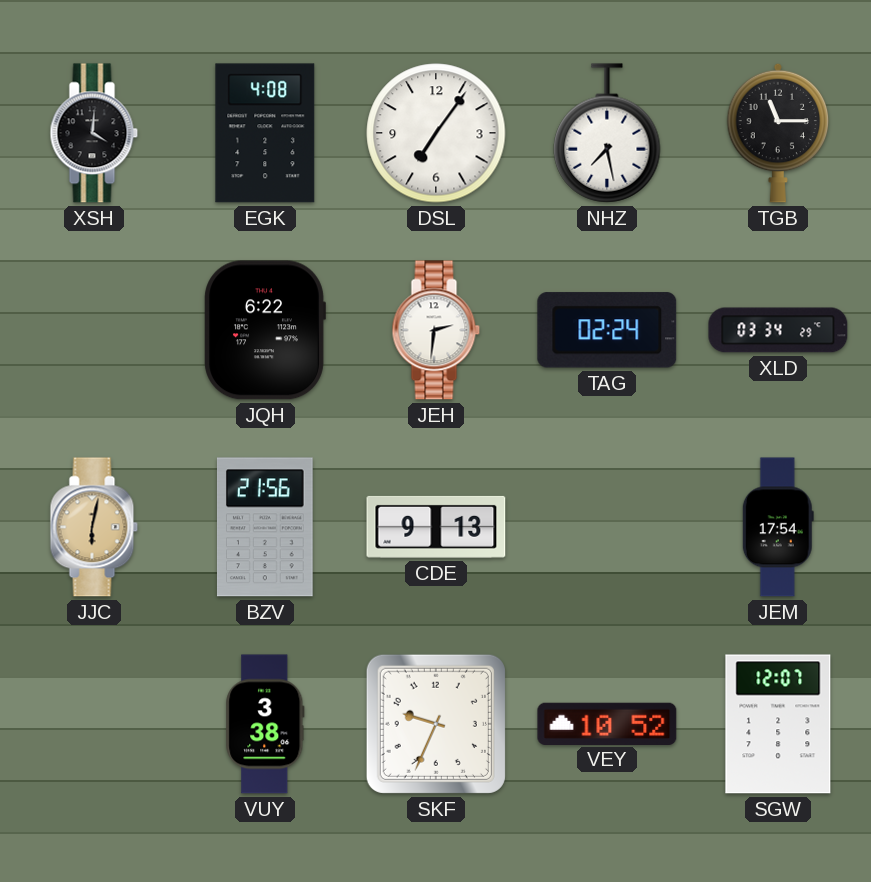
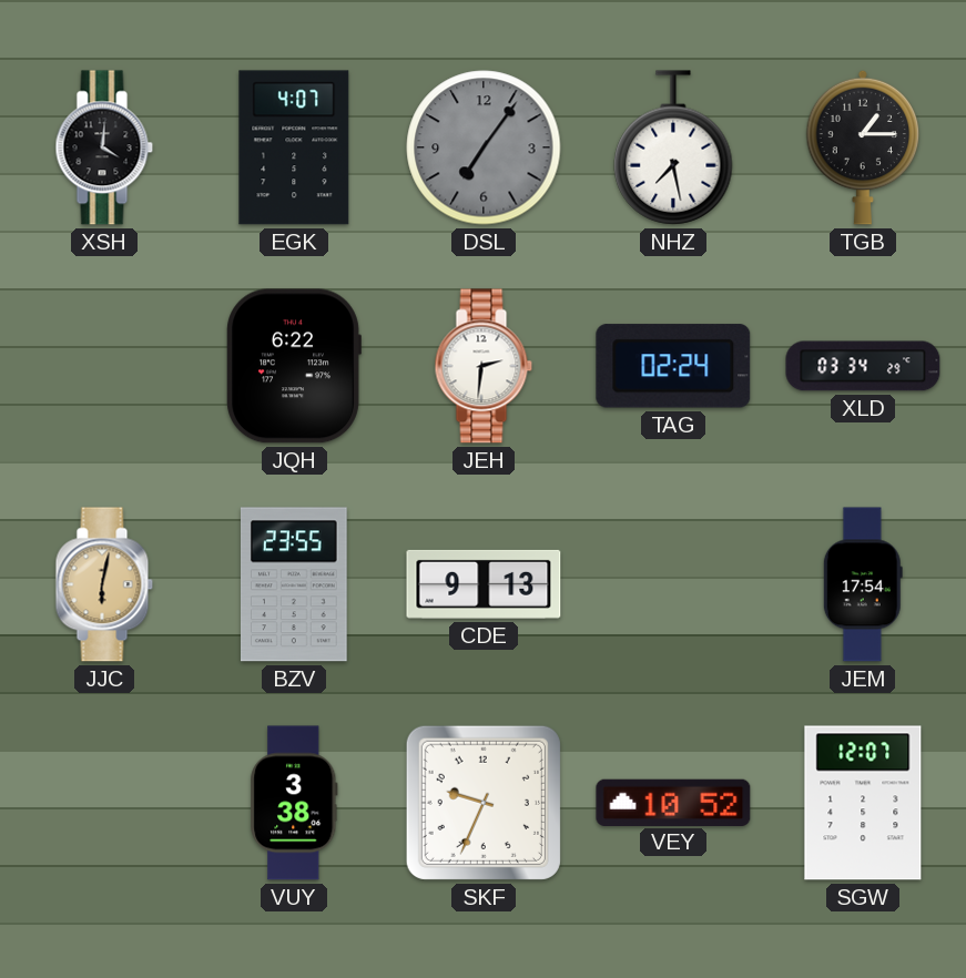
EGK: 4:08 -> 4:07
DSL dial: white -> grey
TGB: 11:15 -> 1:15
BZV: 21:56 -> 23:55
